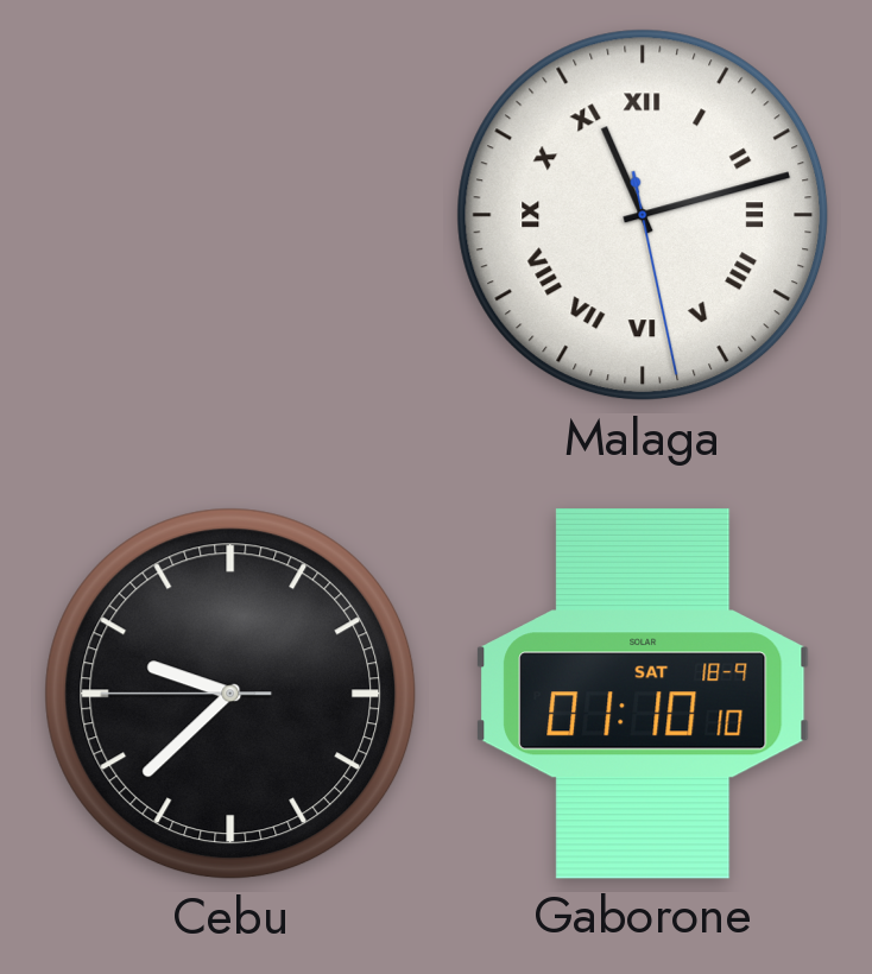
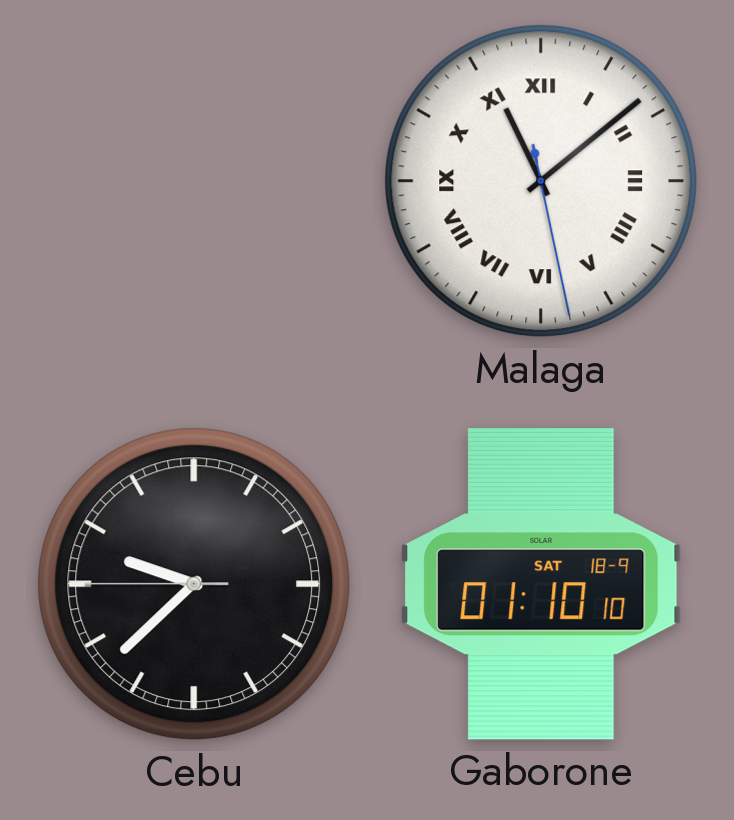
Malaga: 11:12 -> 11:08
